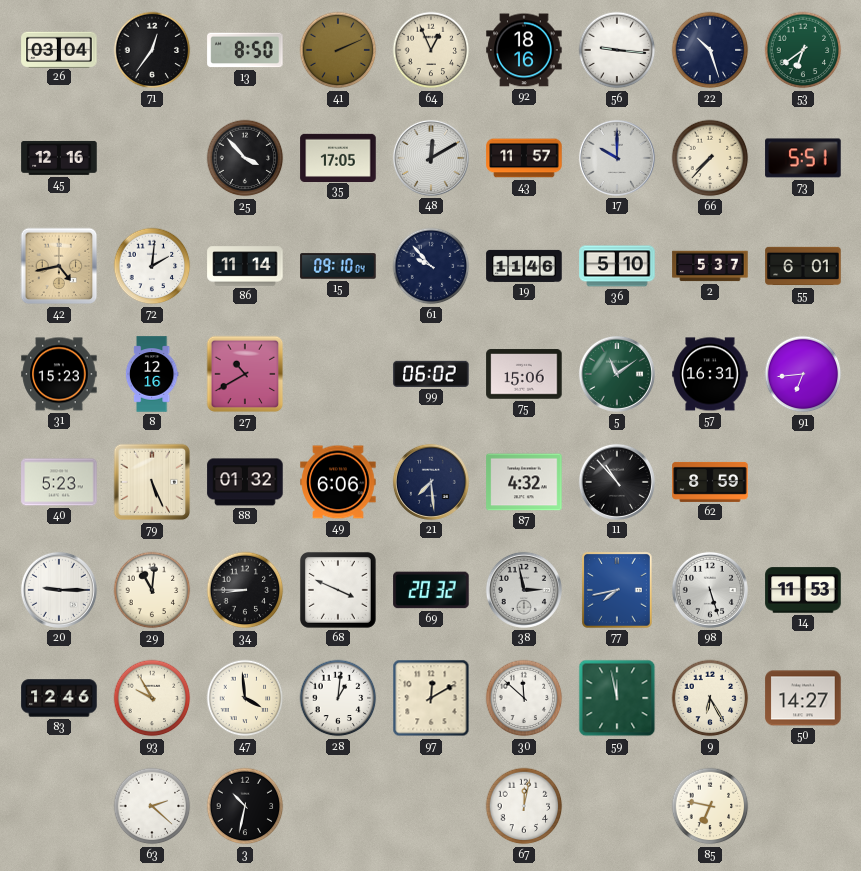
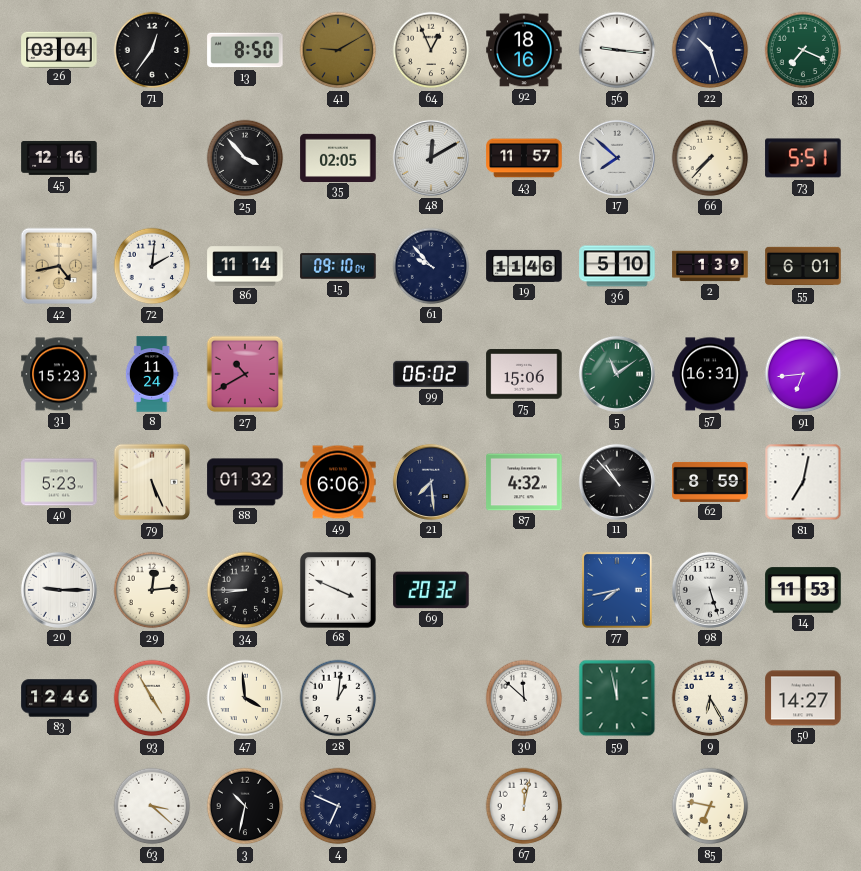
41: 2:11 -> 9:10
53: 6:39 -> 7:19
35: 17:05 -> 02:05
17: 10:00 -> 7:52
2: 5:37 -> 1:39
8: 12:16 -> 11:24
81: none -> 7:02
29: 11:01 -> 12:14
38: 2:58 -> none
93: 9:55 -> 4:55
97: 12:10 -> none
63: 2:22 -> 3:22
4: none -> 6:49
